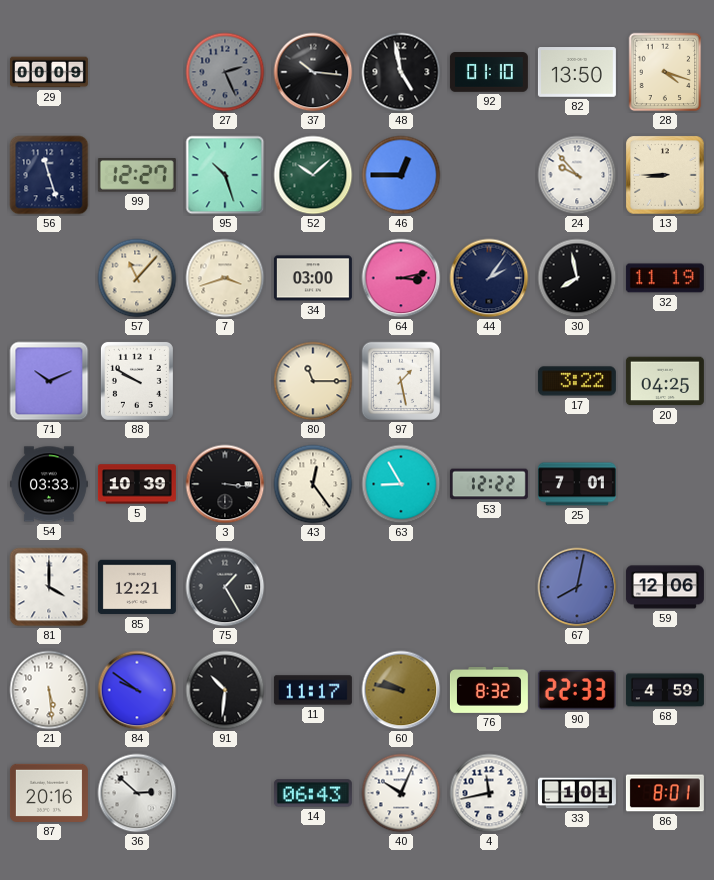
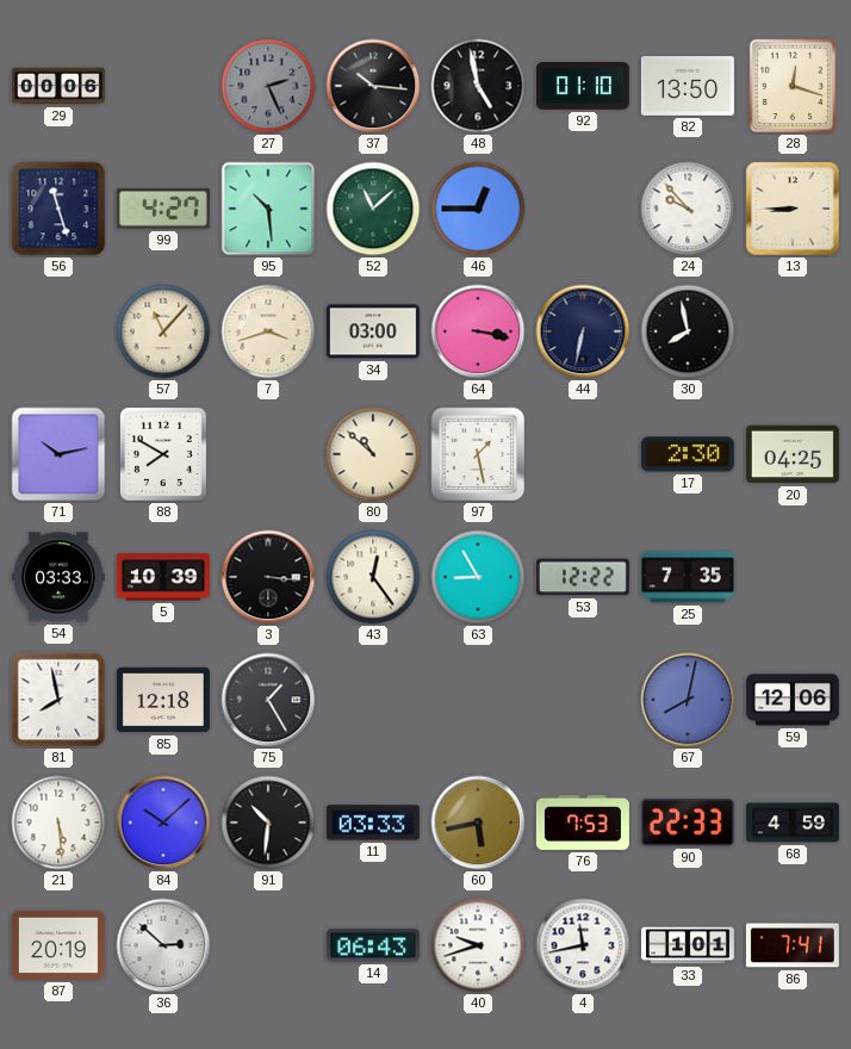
29: 00:09 -> 00:06
28: 4:18 -> 12:18
99: 12:27 -> 4:27
95: 10:27 -> 10:29
52: 10:08 -> 11:08
64: 3:13 -> 3:17
44: 2:06 -> 6:32
32: 11:19 -> none
71: 10:11 -> 10:13
88: 9:50 -> 7:50
80: 11:15 -> 10:52
17: 3:22 -> 2:30
25: 7:01 -> 7:35
81: 4:00 -> 7:58
85: 12:21 -> 12:18
84: 9:51 -> 10:08
11: 11:17 -> 03:33
60: 9:47 -> 5:43
76: 8:32 -> 7:53
87: 20:16 -> 20:19
40: 10:04 -> 9:42
86: 8:01 -> 7:41
